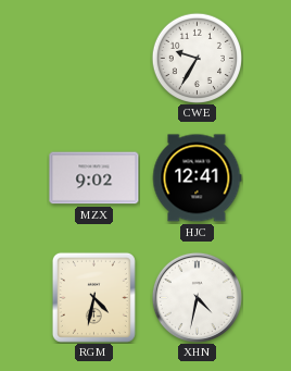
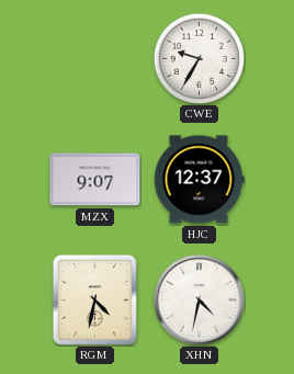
MZX: 9:02 -> 9:07
HJC: 12:41 -> 12:37
